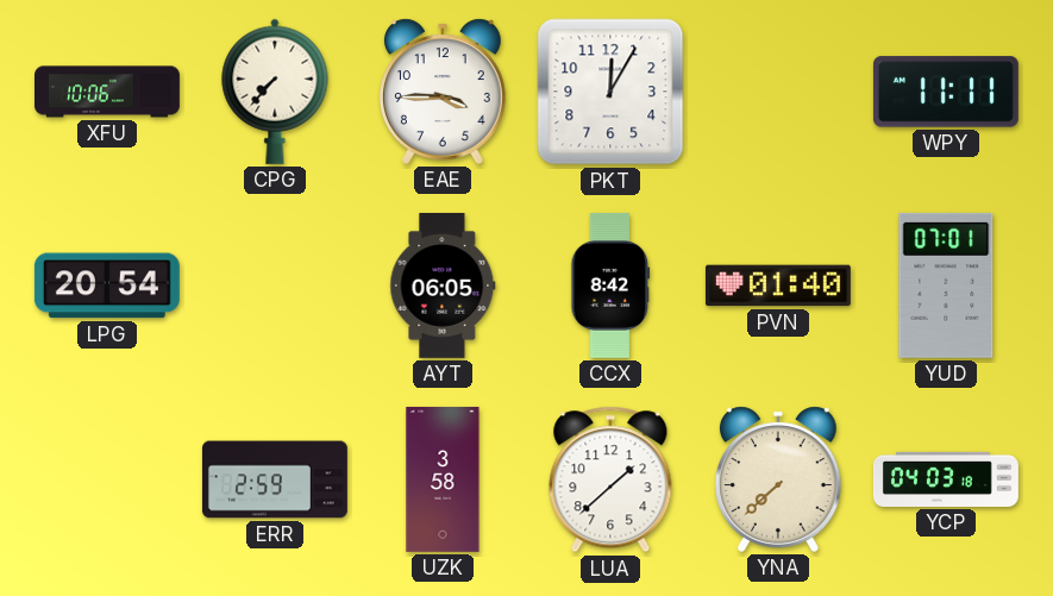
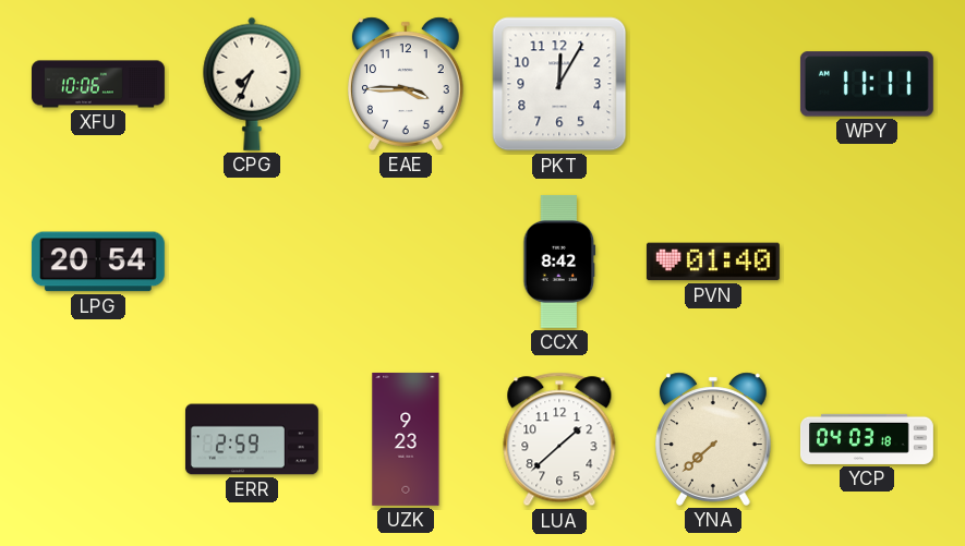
CPG: 7:37 -> 7:34
AYT: 06:05 -> none
YUD: 07:01 -> none
UZK: 3:58 -> 9:23
